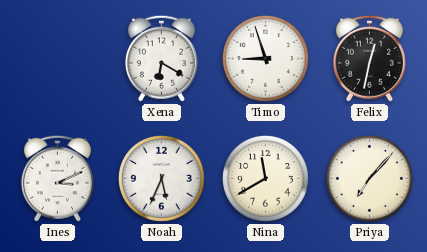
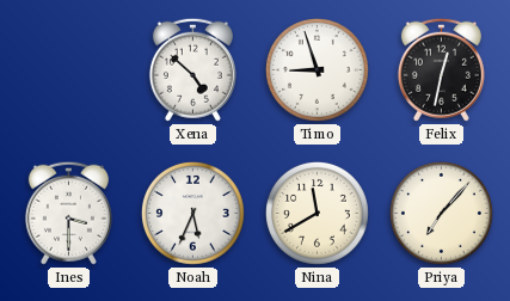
Xena: 6:20 -> 4:52
Ines: 3:11 -> 3:30
